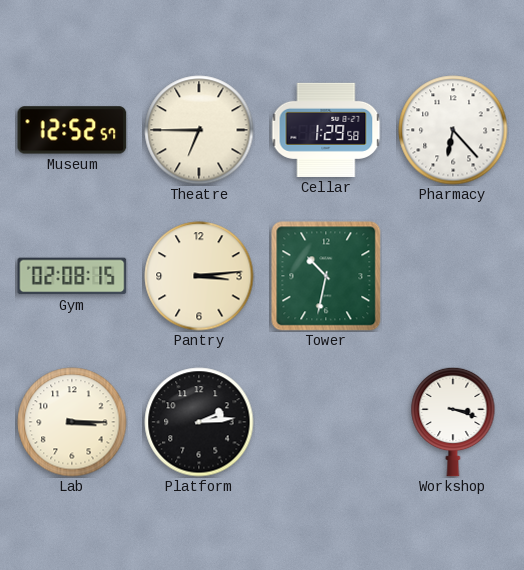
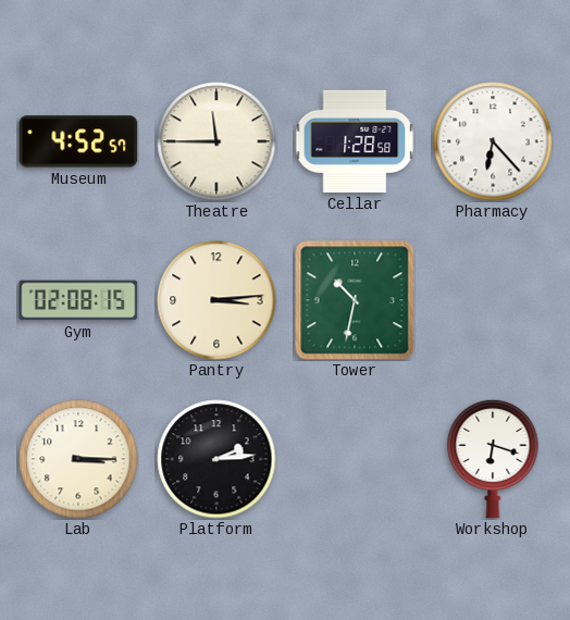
Museum: 12:52 -> 4:52
Theatre: 6:45 -> 11:45
Cellar: 1:29 -> 1:28
Workshop: 3:18 -> 6:18
